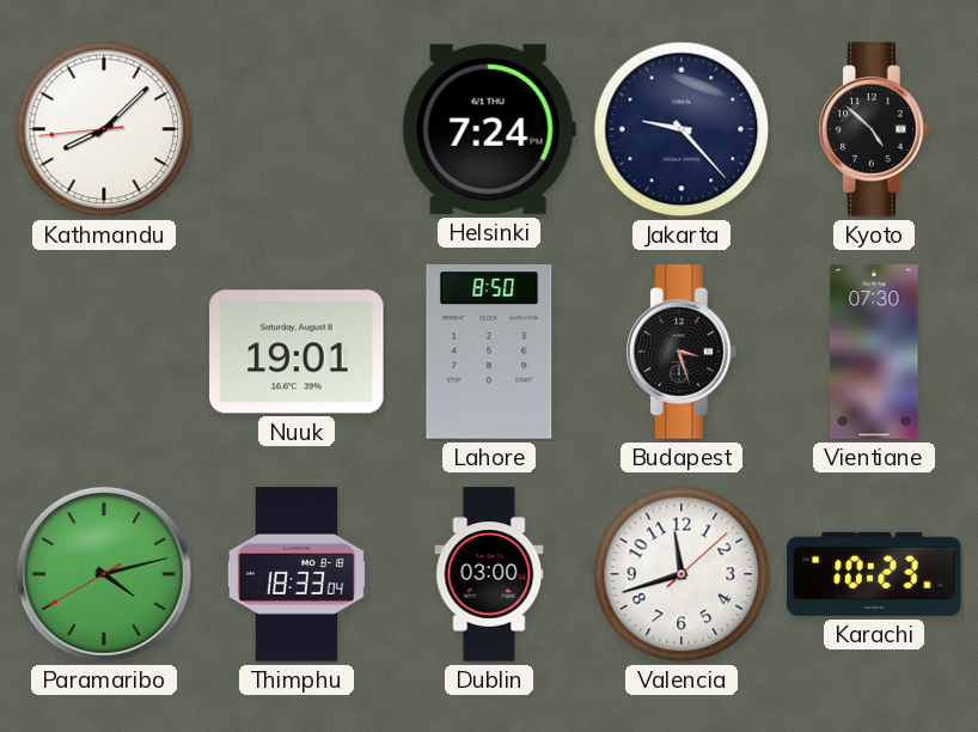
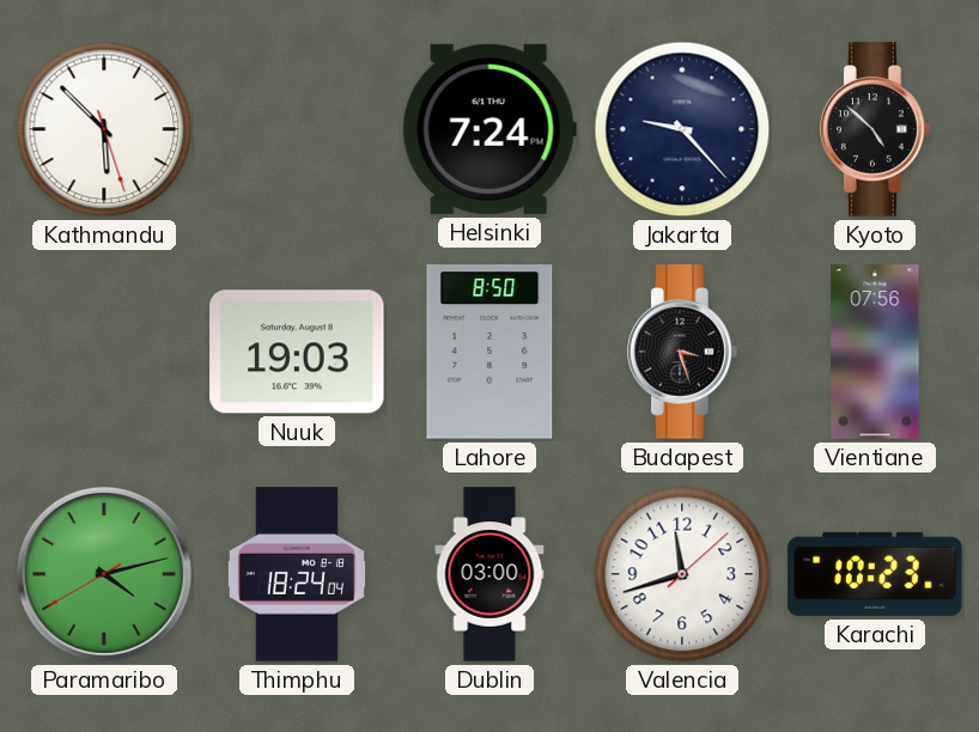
Kathmandu: 8:07 -> 5:52
Nuuk: 19:01 -> 19:03
Vientiane: 07:30 -> 07:56
Thimphu: 18:33 -> 18:24
